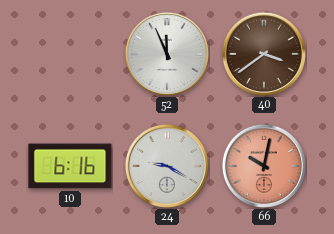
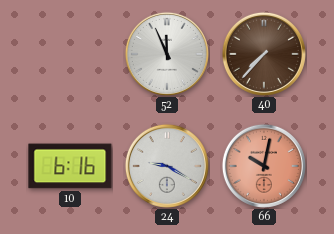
40: 3:39 -> 7:37
